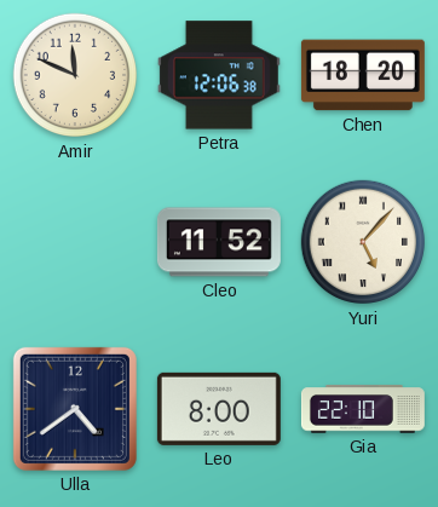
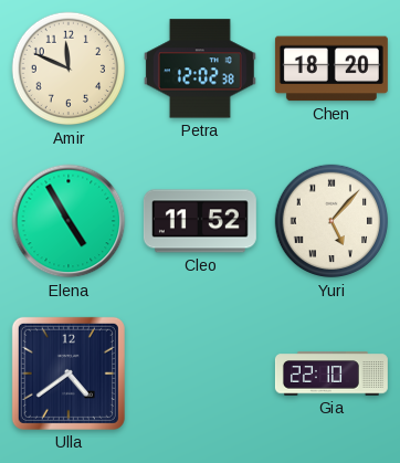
Petra: 12:06 -> 12:02
Elena: none -> 4:55
Leo: 8:00 -> none
